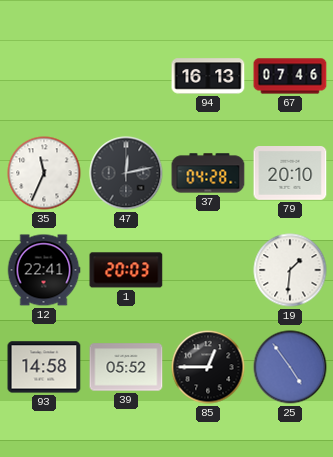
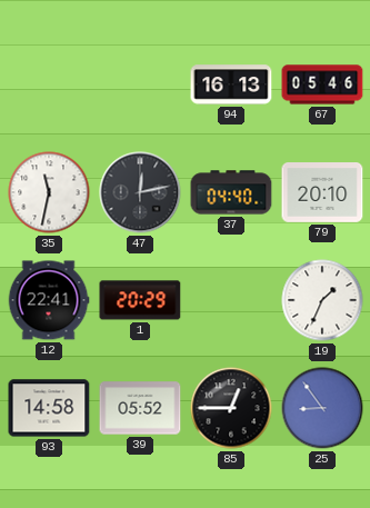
67: 07:46 -> 05:46
35: 11:34 -> 11:32
37: 04:28 -> 04:40
1: 20:03 -> 20:29
19: 1:31 -> 1:34
25: 4:54 -> 8:54
